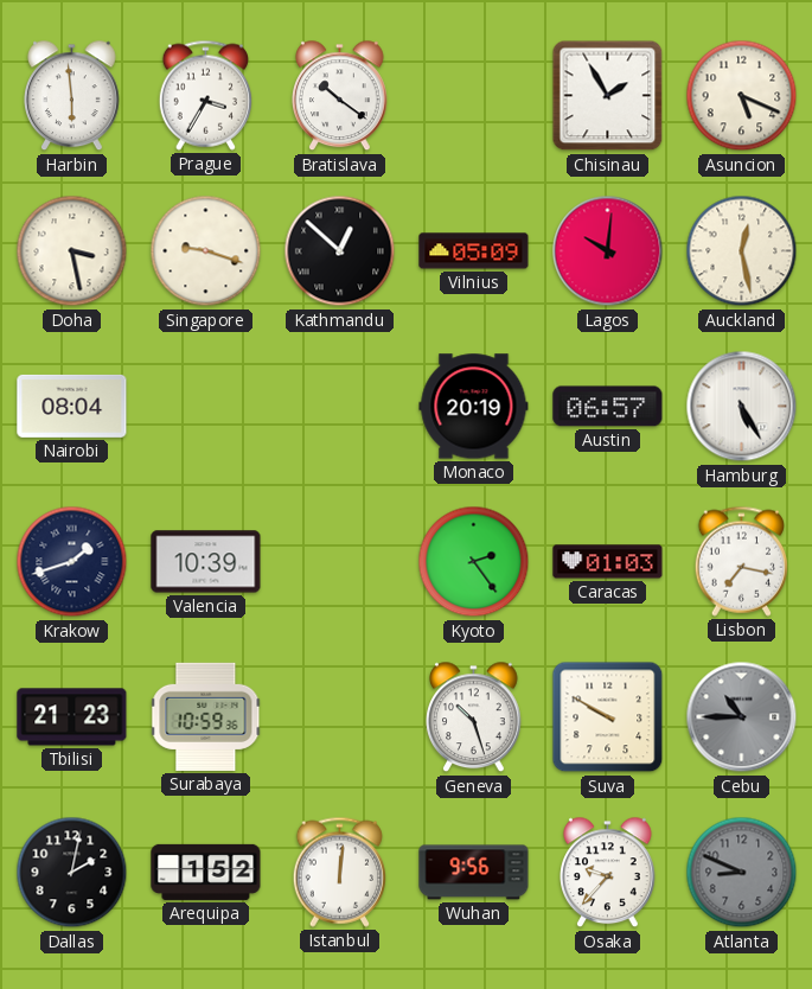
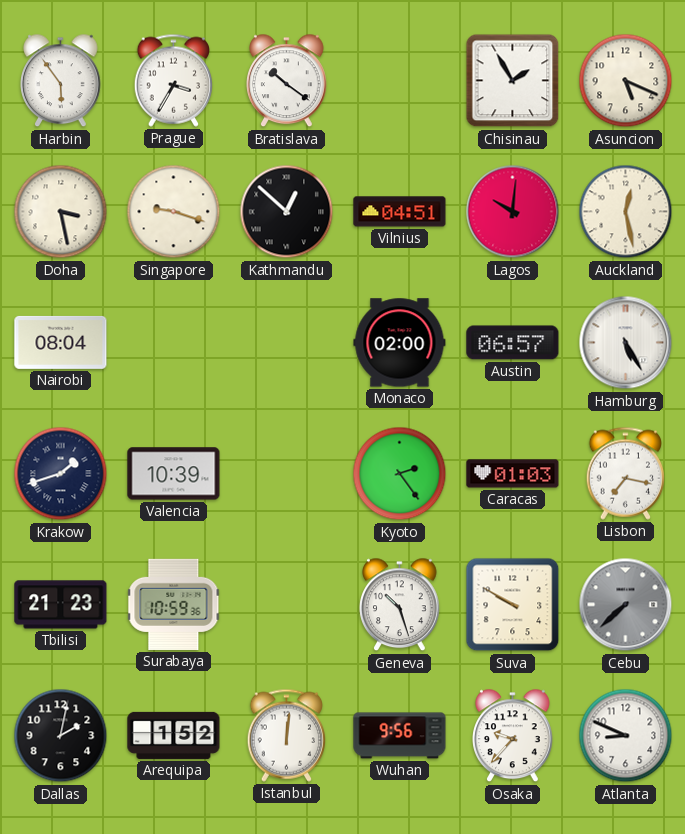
Harbin: 5:59 -> 5:54
Vilnius: 05:09 -> 04:51
Monaco: 20:19 -> 02:00
Cebu: 10:45 -> 7:38
Atlanta dial: grey -> white
